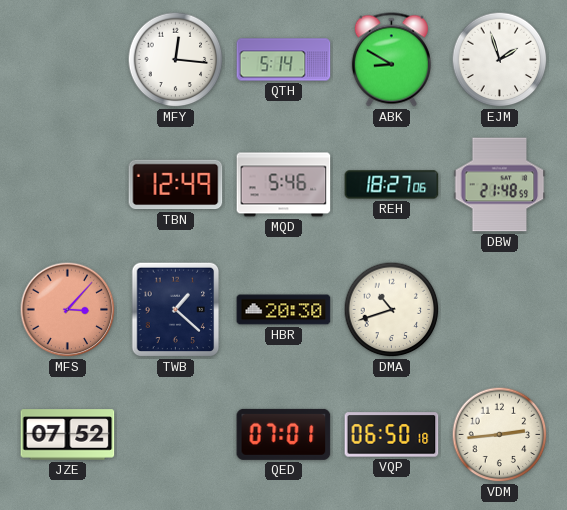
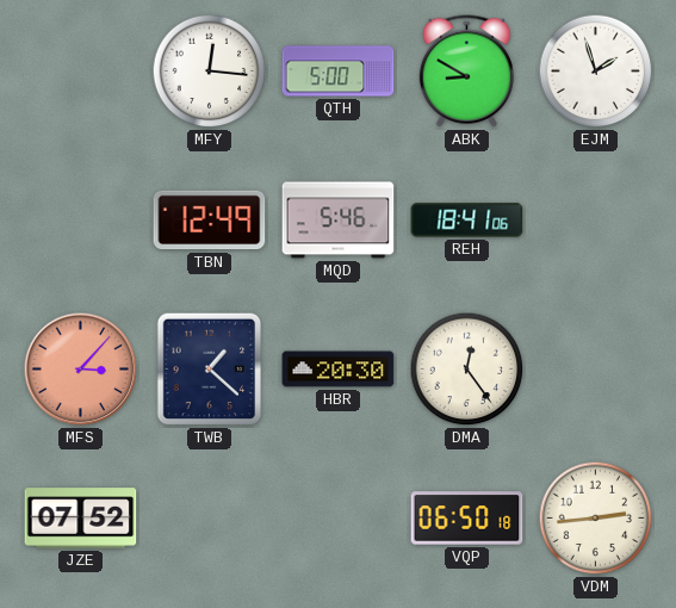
QTH: 5:14 -> 5:00
REH: 18:27 -> 18:41
DBW: 21:48 -> none
DMA: 10:42 -> 12:24
QED: 07:01 -> none
